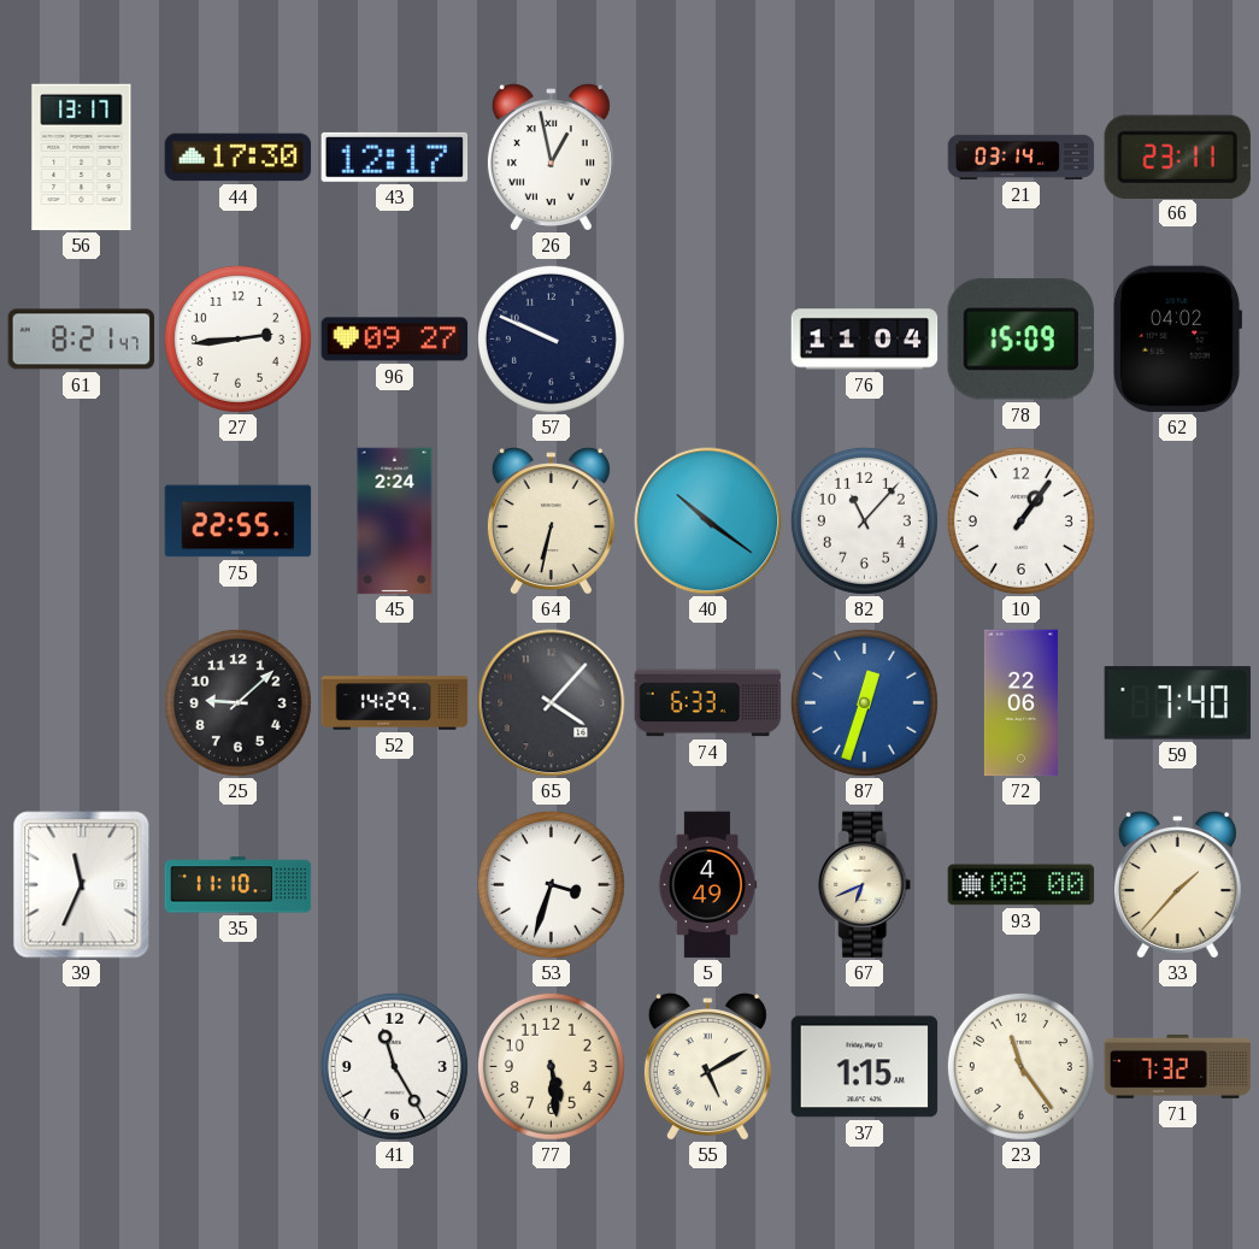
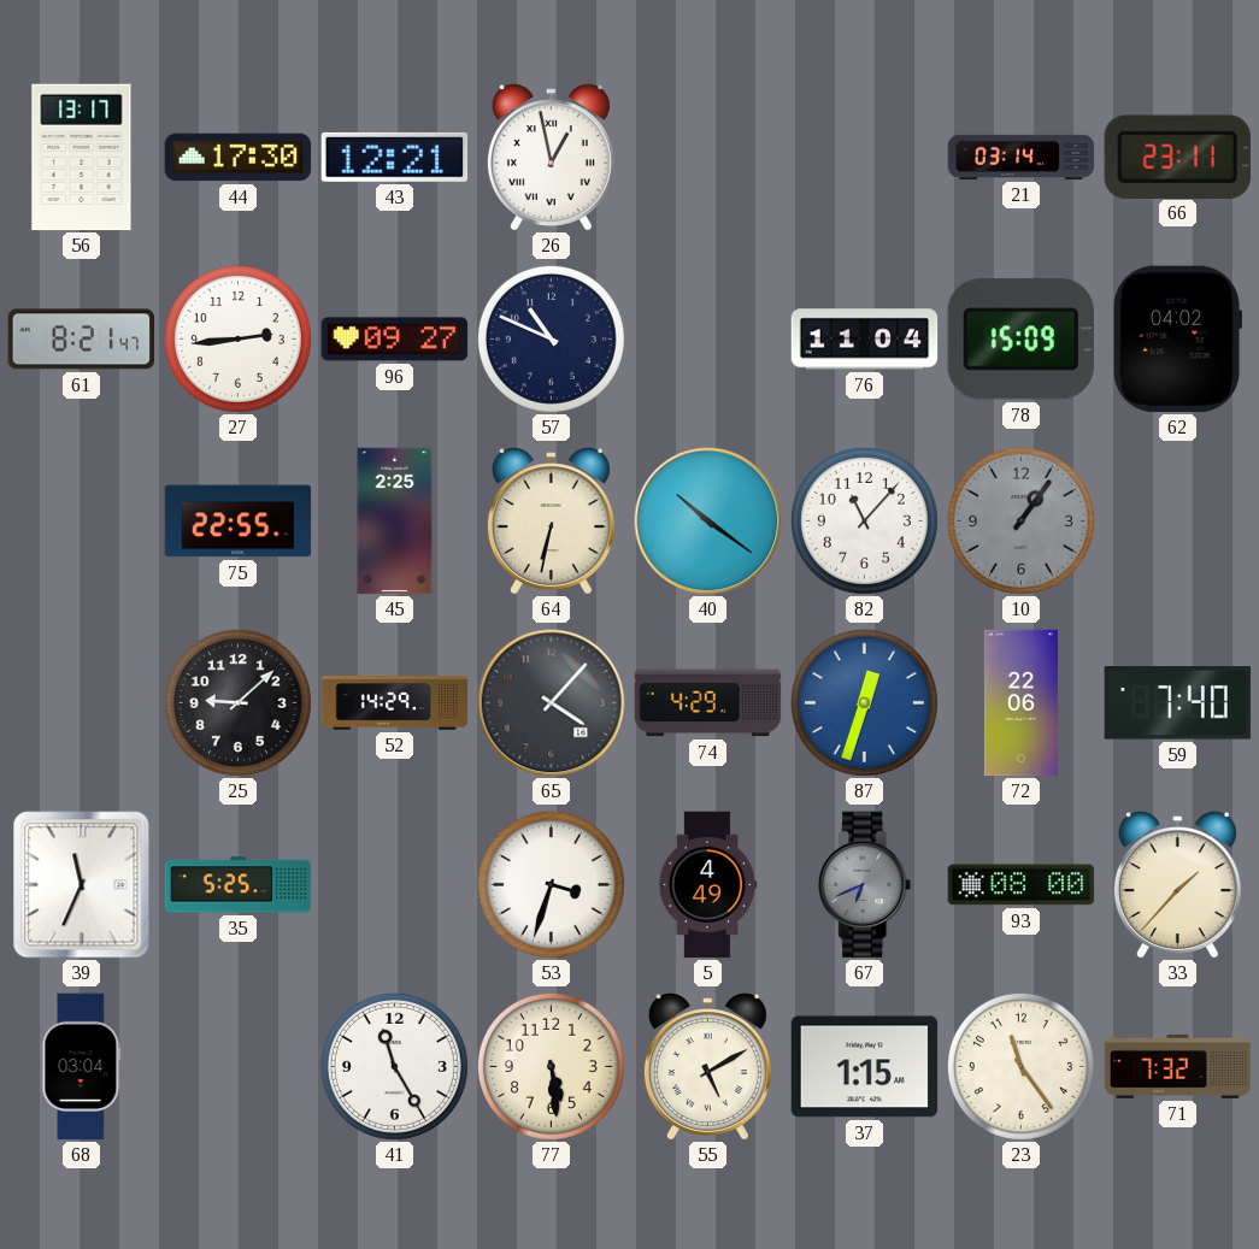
43: 12:17 -> 12:21
57: 9:49 -> 10:49
45: 2:24 -> 2:25
10 dial: white -> grey
74: 6:33 -> 4:29
35: 11:10 -> 5:25
67 dial: cream -> grey
68: none -> 03:04
